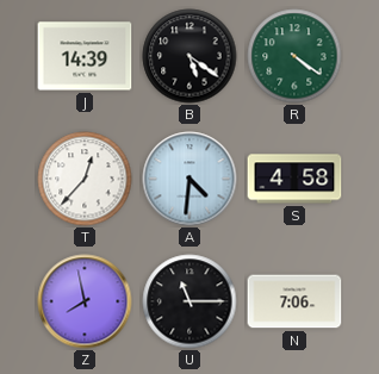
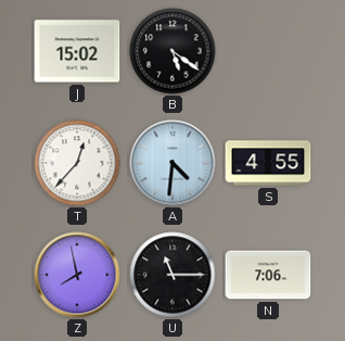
J: 14:39 -> 15:02
R: 4:21 -> none
S: 4:58 -> 4:55
